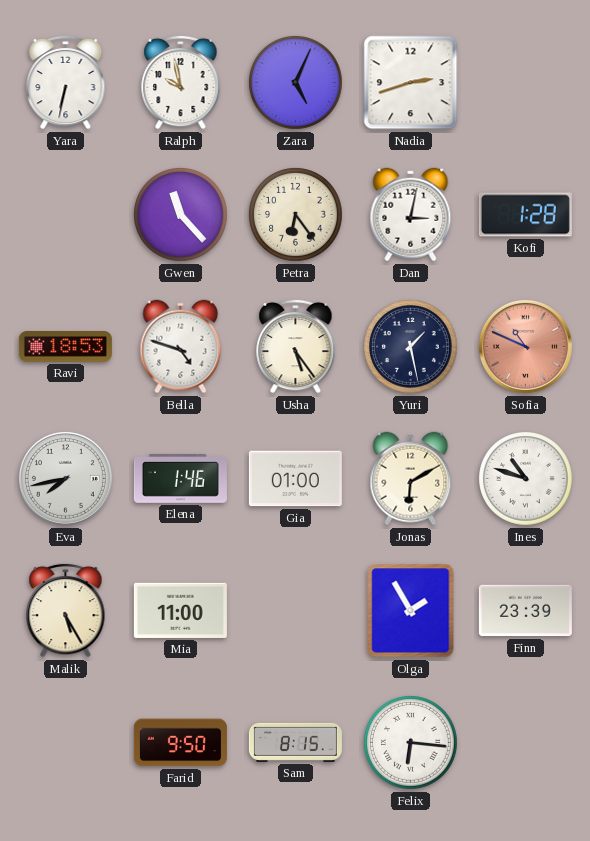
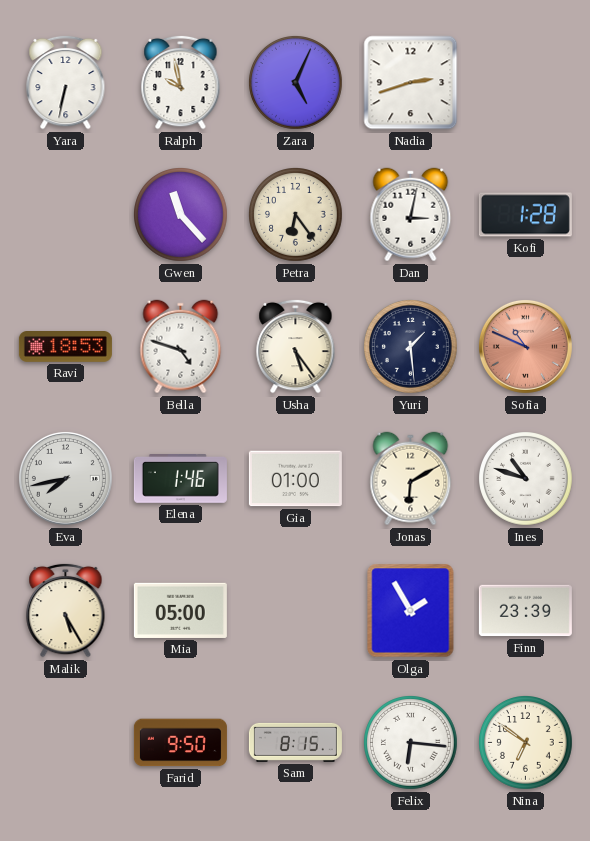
Yuri: 1:28 -> 1:29
Mia: 11:00 -> 05:00
Nina: none -> 6:51
